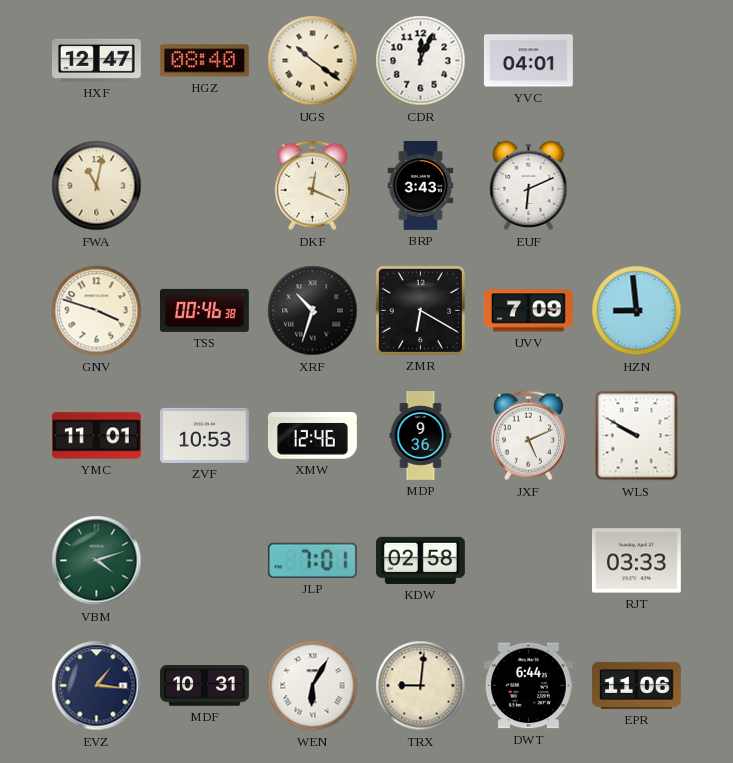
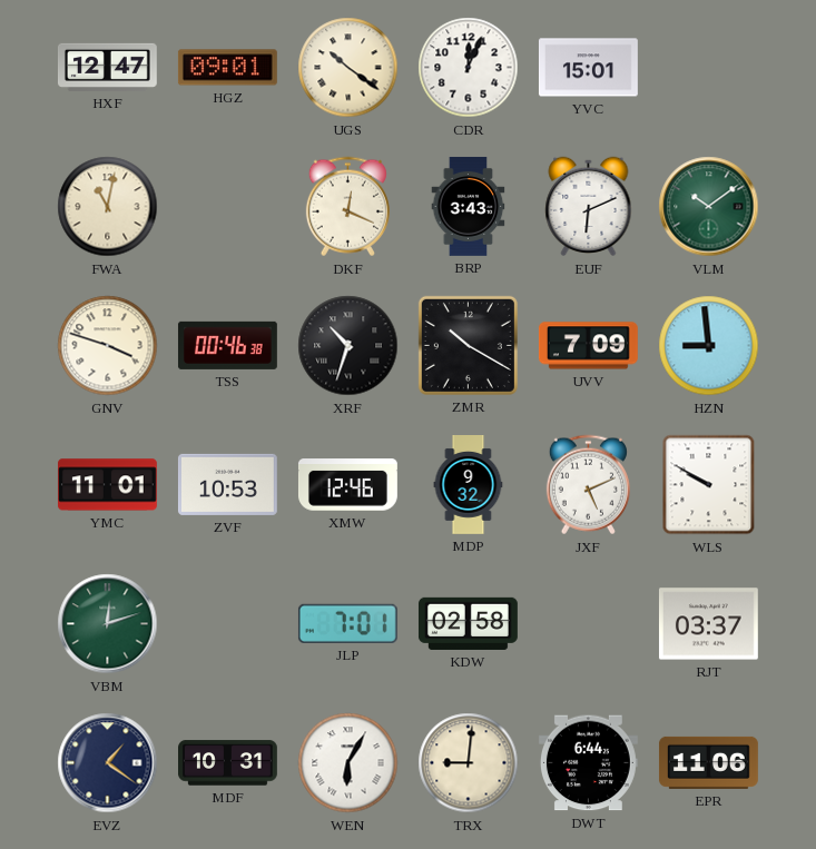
HGZ: 08:40 -> 09:01
YVC: 04:01 -> 15:01
VLM: none -> 10:09
ZMR: 6:20 -> 10:20
MDP: 9:36 -> 9:32
VBM: 4:12 -> 12:12
RJT: 03:33 -> 03:37
EVZ: 1:16 -> 1:21
